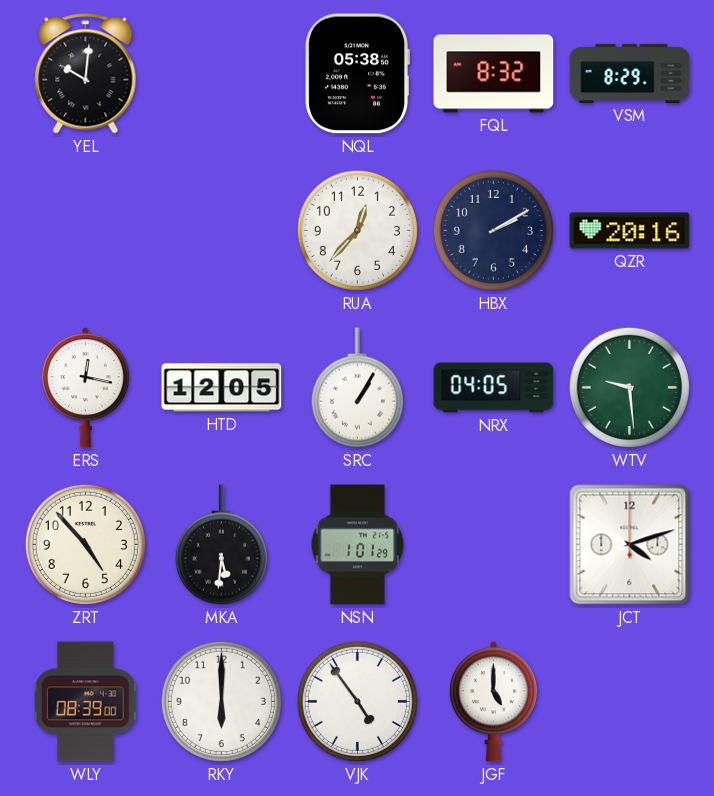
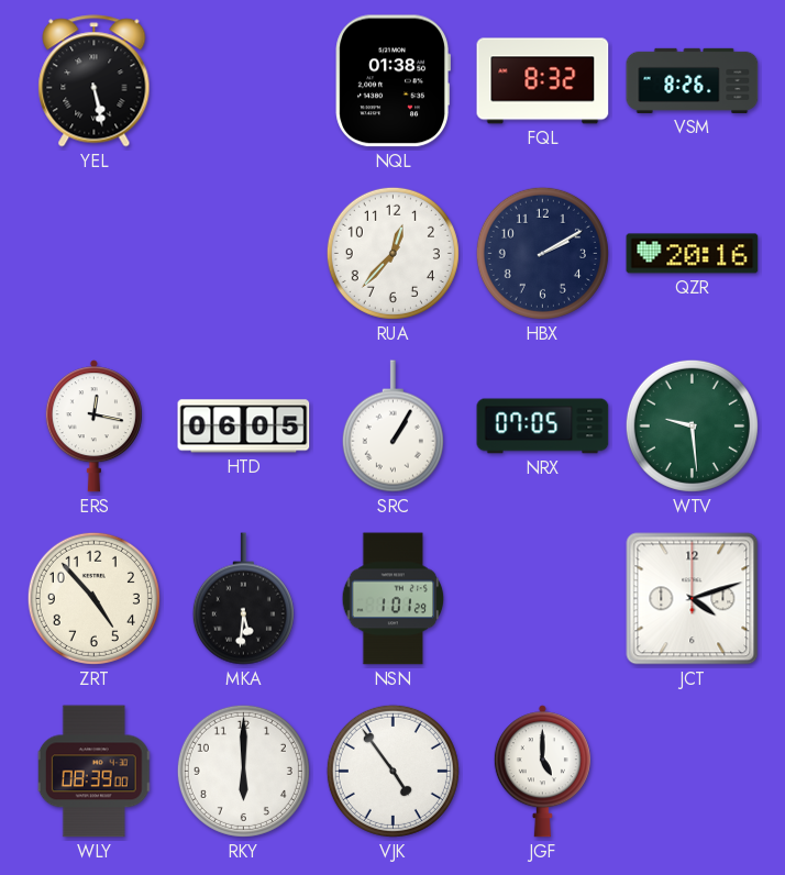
YEL: 10:01 -> 5:28
NQL: 05:38 -> 01:38
VSM: 8:29 -> 8:26
HTD: 12:05 -> 06:05
NRX: 04:05 -> 07:05
